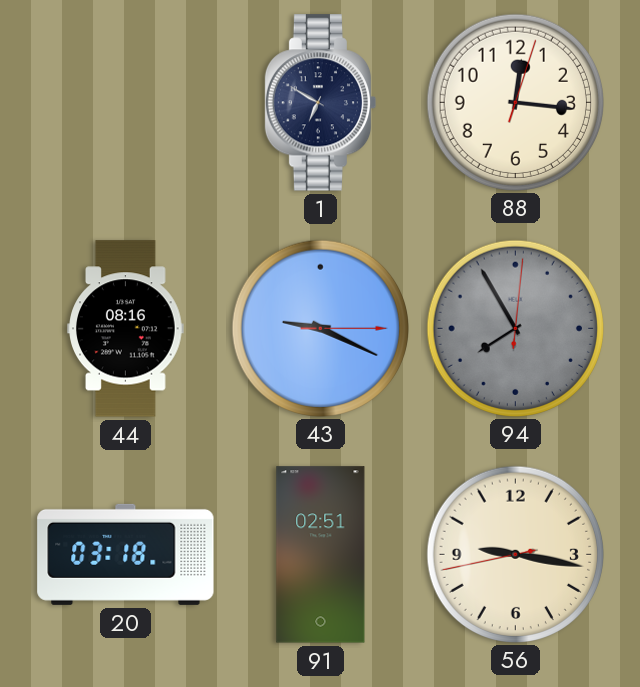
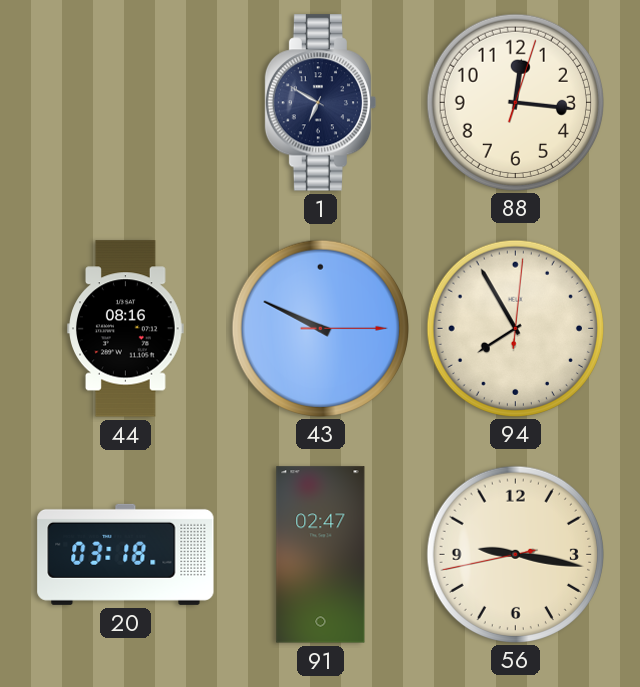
43: 9:19 -> 9:49
94 dial: grey -> cream
91: 02:51 -> 02:47
